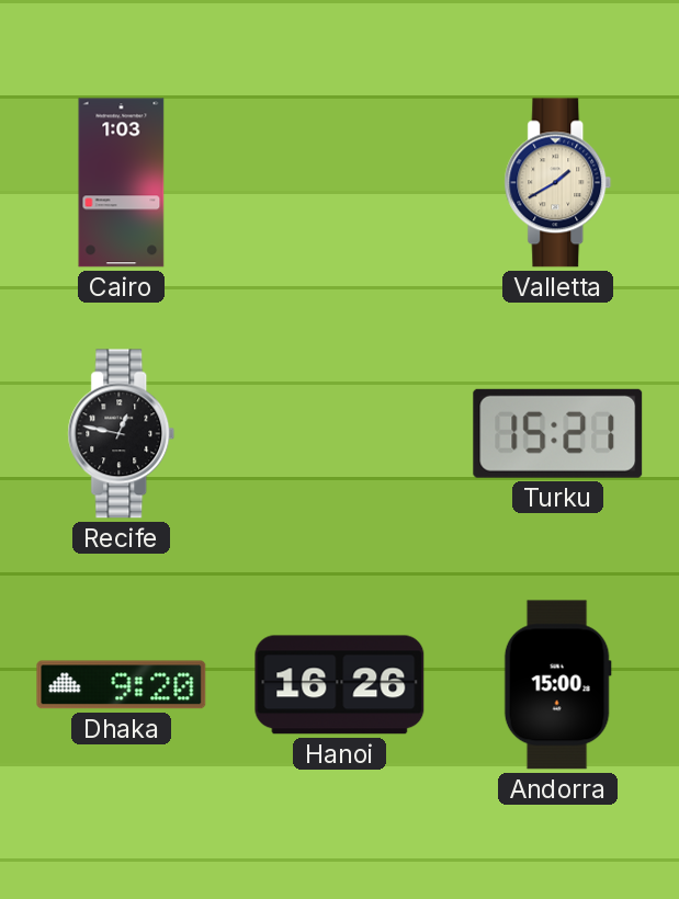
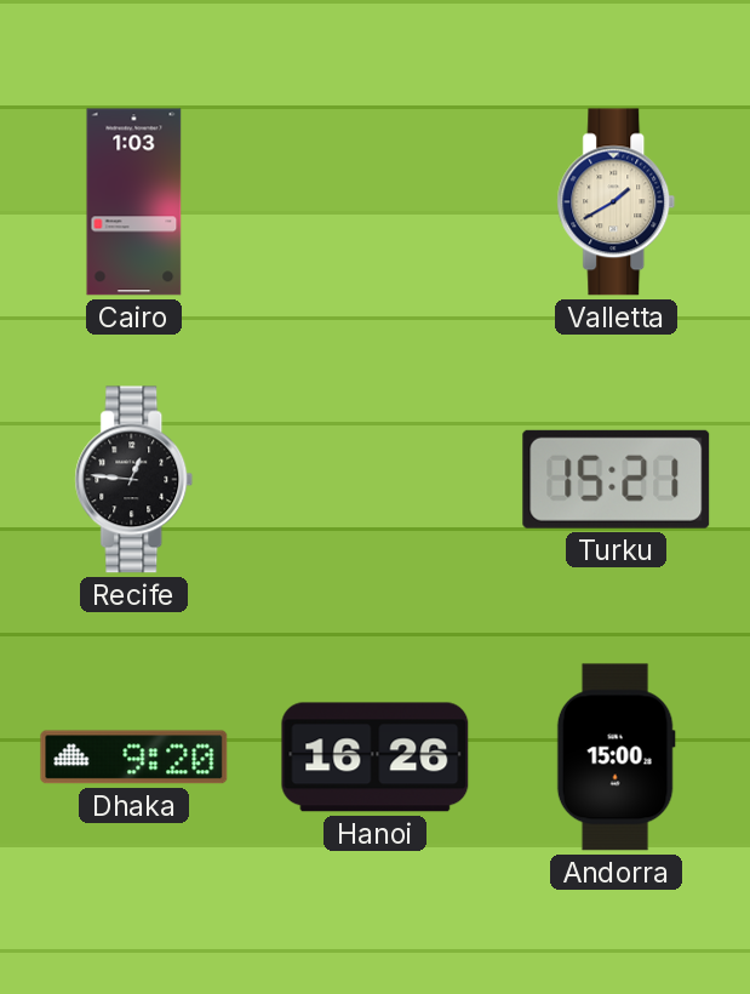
Recife: 12:47 -> 12:46
